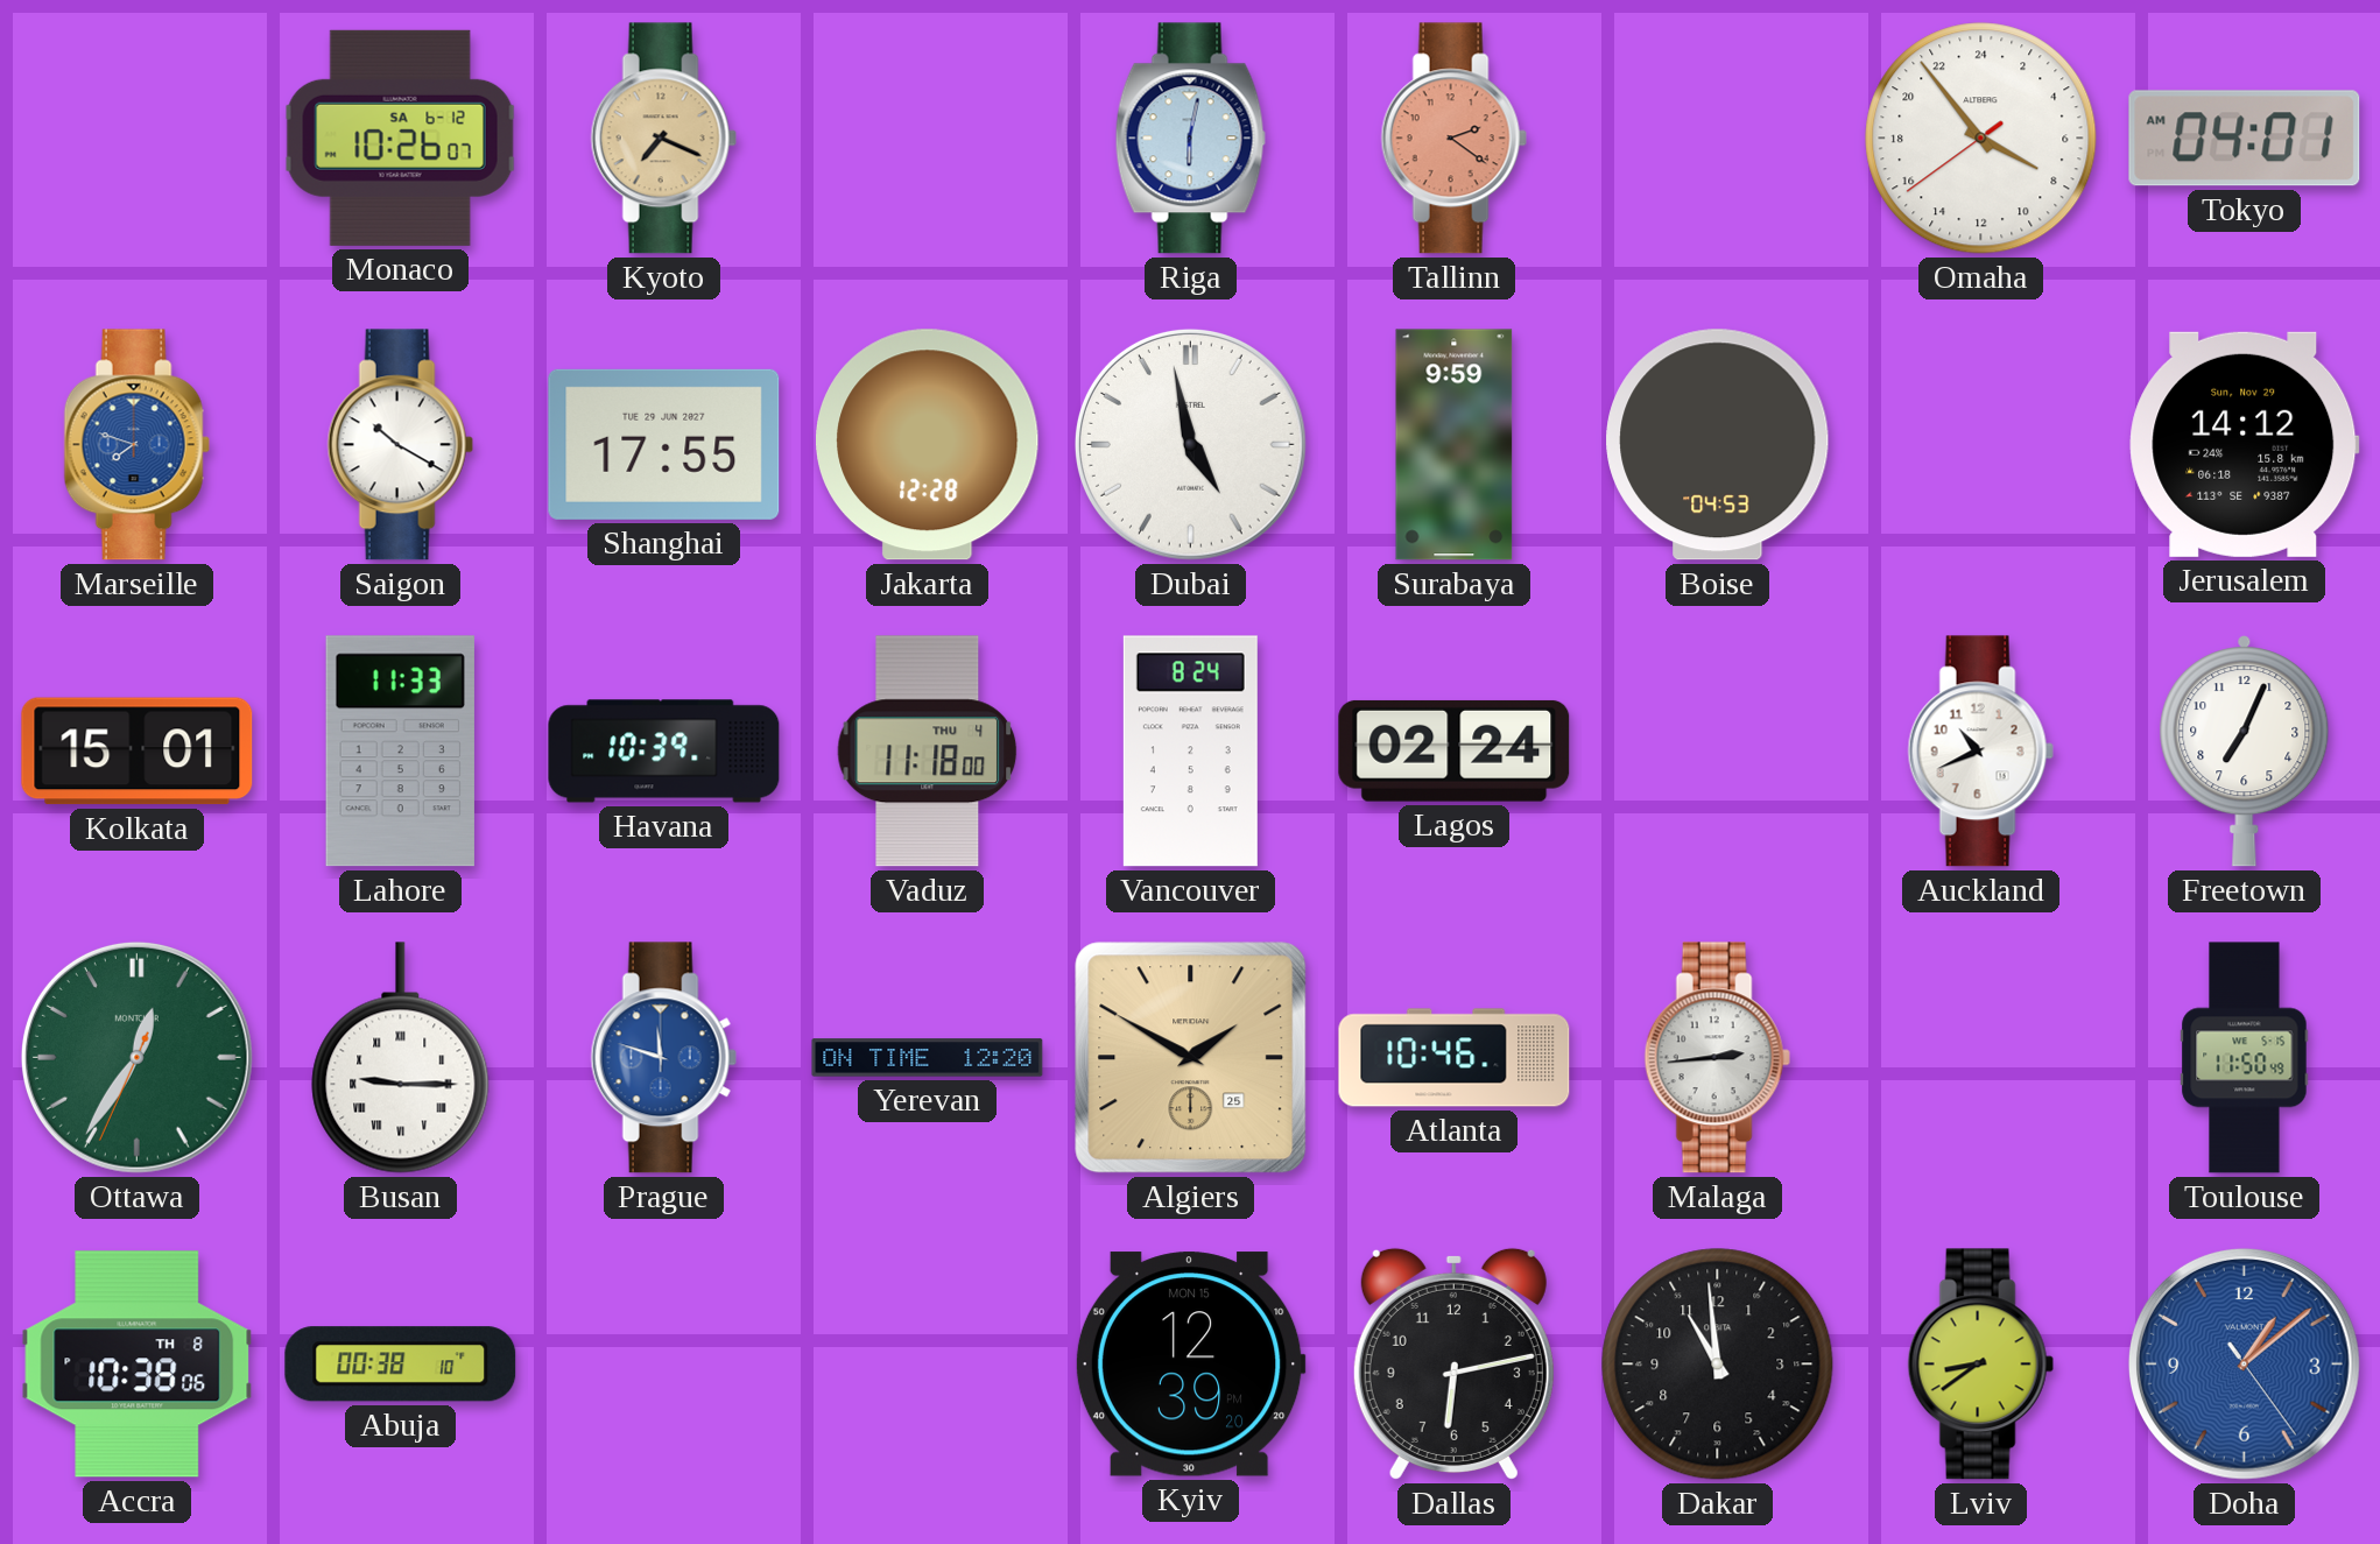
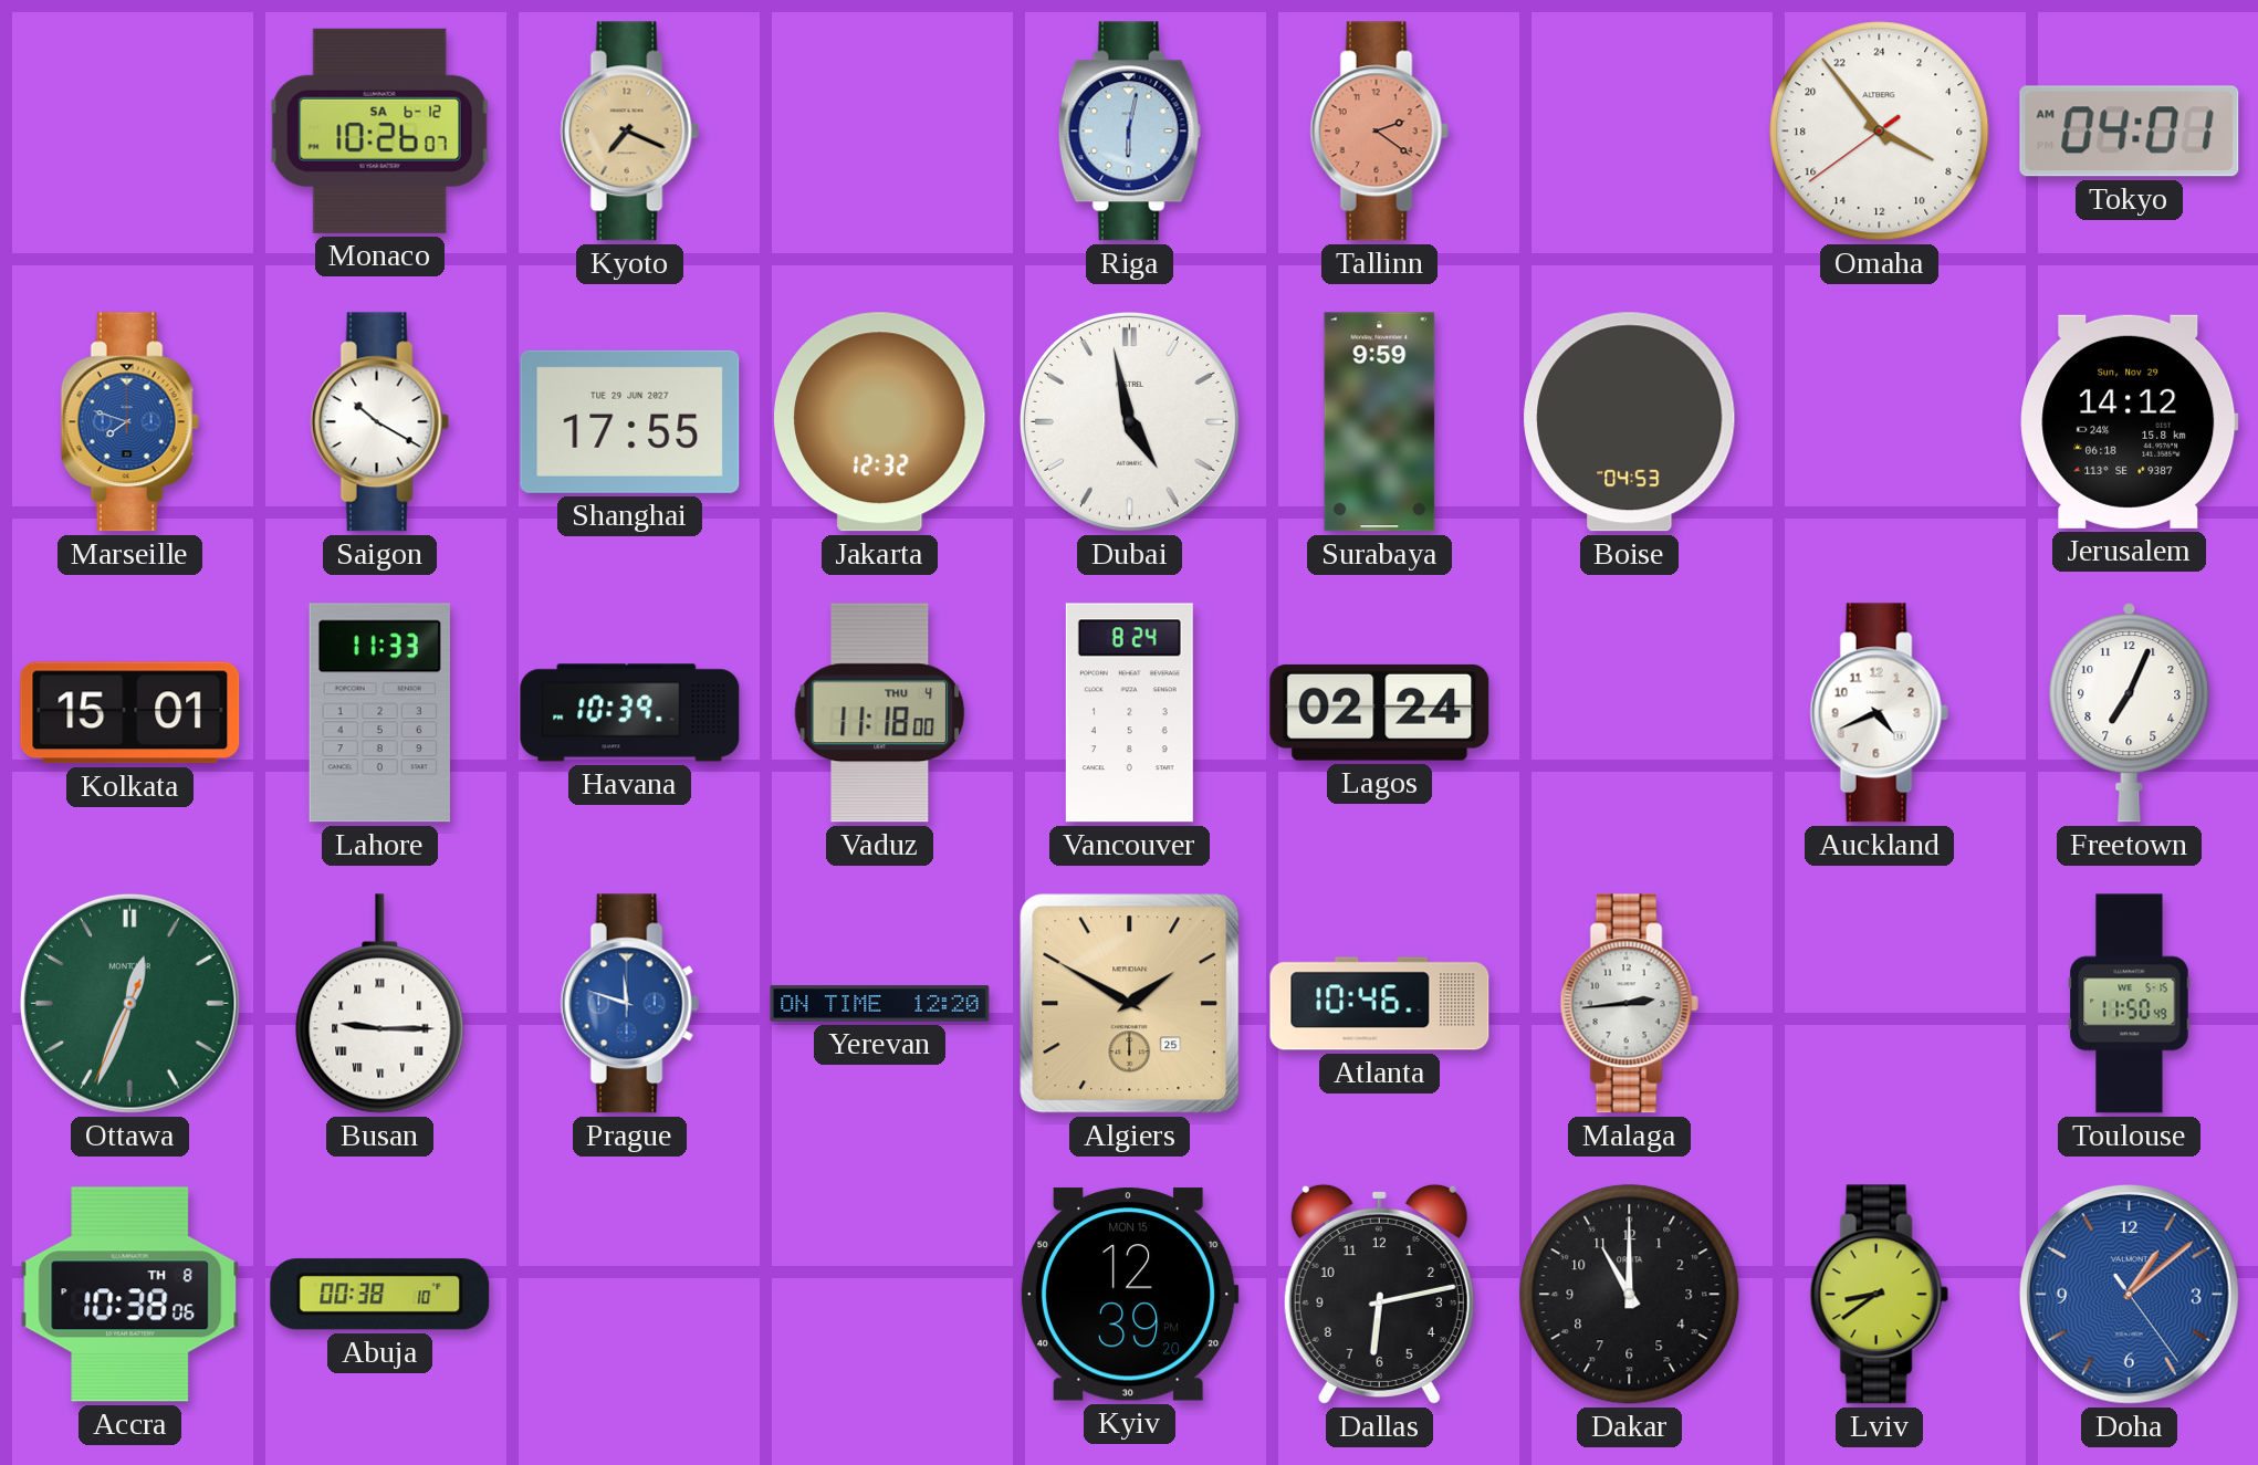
Jakarta: 12:28 -> 12:32
Auckland: 10:41 -> 4:41
Ottawa: 12:35 -> 12:33
Dakar: 10:59 -> 11:00
